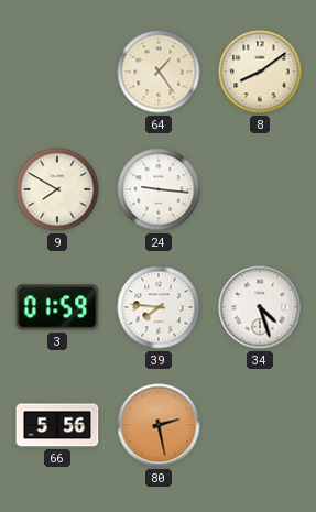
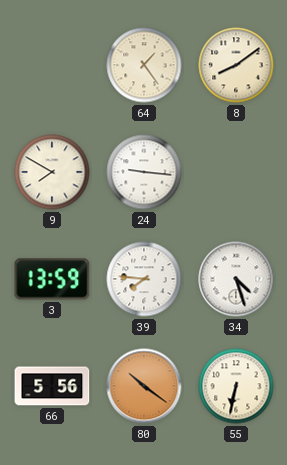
3: 01:59 -> 13:59
80: 2:28 -> 10:21
55: none -> 6:32
